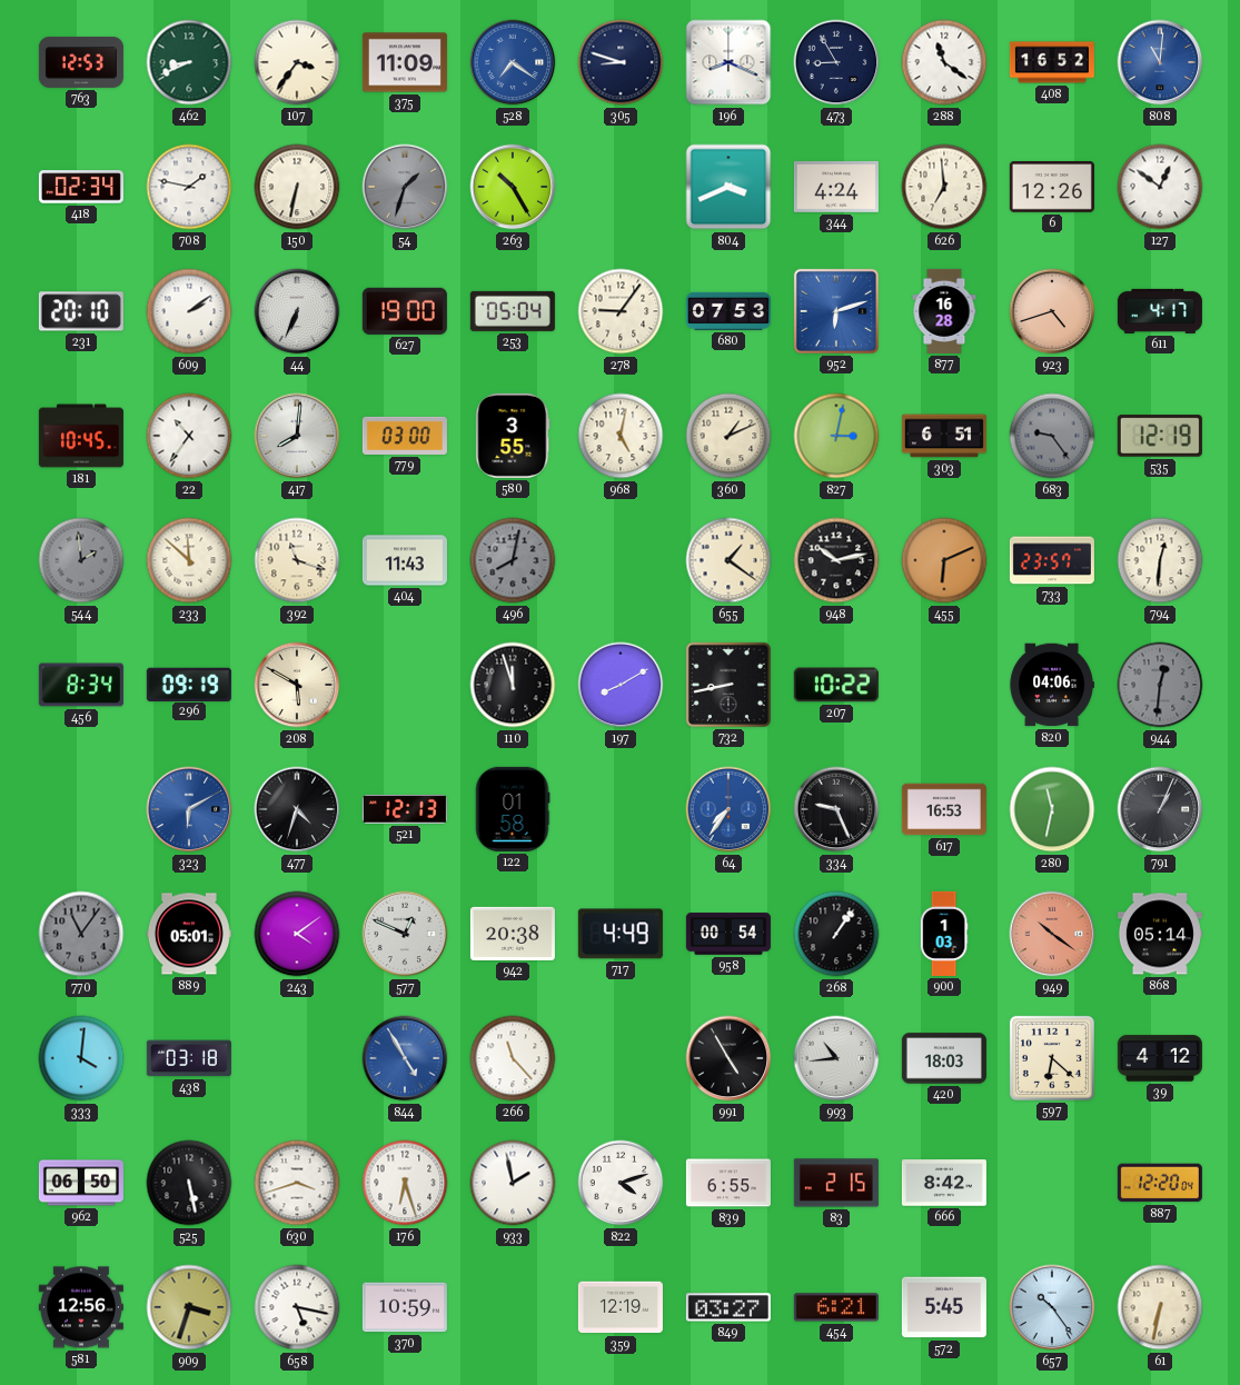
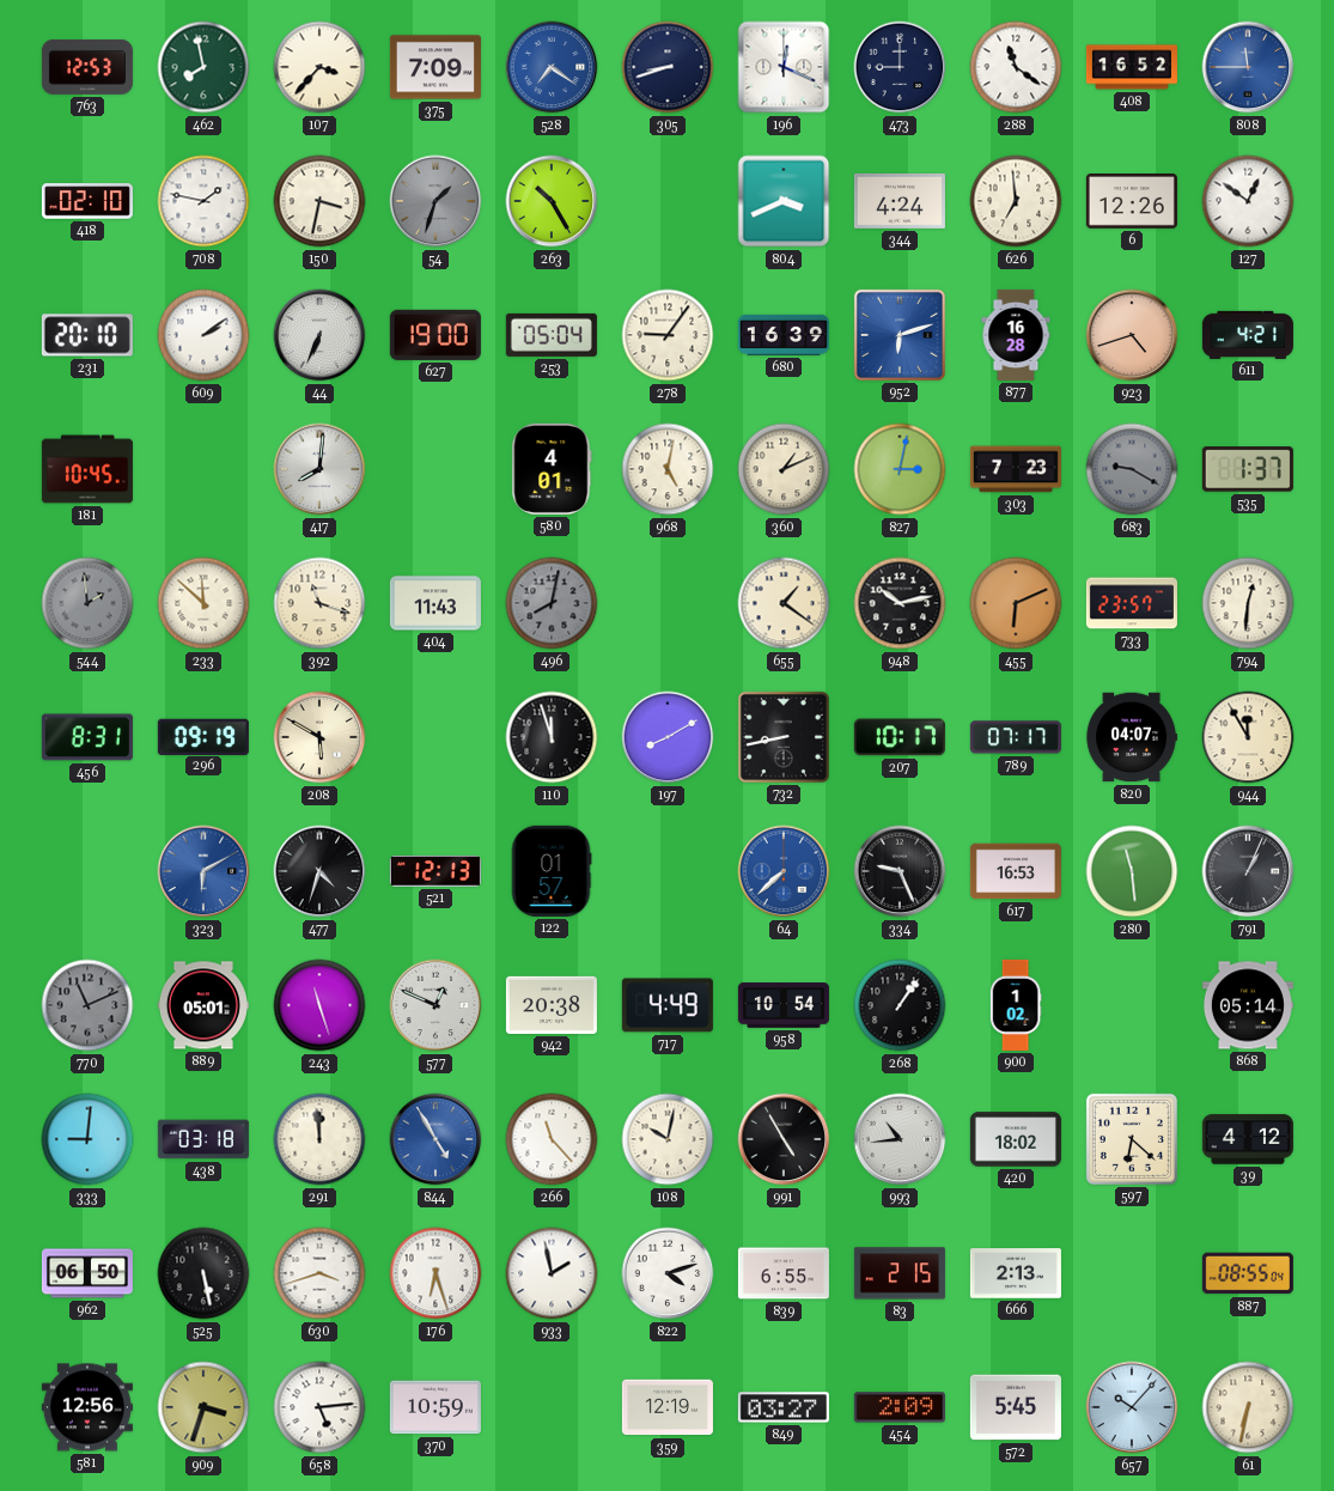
462: 8:41 -> 7:58
107: 3:36 -> 3:37
375: 11:09 -> 7:09
305: 8:48 -> 8:42
196: 8:19 -> 12:19
473: 8:55 -> 9:00
808: 11:01 -> 11:45
418: 02:34 -> 02:10
150: 6:32 -> 3:32
680: 07:53 -> 16:39
611: 4:17 -> 4:21
22: 10:36 -> none
779: 03:00 -> none
580: 3:55 -> 4:01
303: 6:51 -> 7:23
683: 9:24 -> 9:20
535: 12:19 -> 1:37
456: 8:34 -> 8:31
207: 10:22 -> 10:17
789: none -> 07:17
820: 04:06 -> 04:07
944: 12:31 -> 11:55
944 dial: grey -> cream
122: 01:58 -> 01:57
64: 7:36 -> 7:38
280: 11:32 -> 11:29
770: 11:06 -> 11:11
243: 4:09 -> 11:27
958: 00:54 -> 10:54
900: 1:03 -> 1:02
949: 10:21 -> none
333: 4:01 -> 9:01
291: none -> 11:59
108: none -> 10:02
420: 18:03 -> 18:02
666: 8:42 -> 2:13
887: 12:20 -> 08:55
658: 5:17 -> 5:14
454: 6:21 -> 2:09
657: 10:24 -> 10:07
